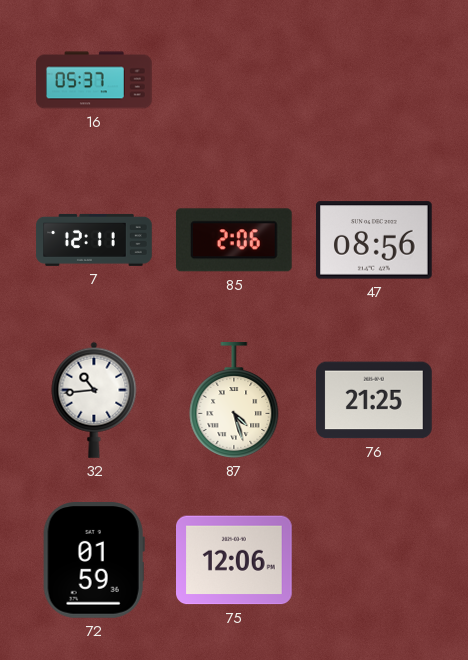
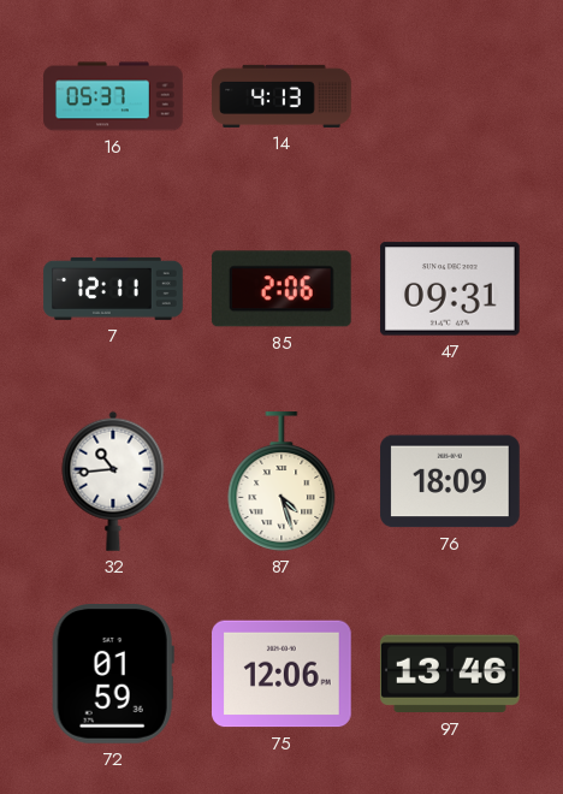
14: none -> 4:13
47: 08:56 -> 09:31
76: 21:25 -> 18:09
97: none -> 13:46
